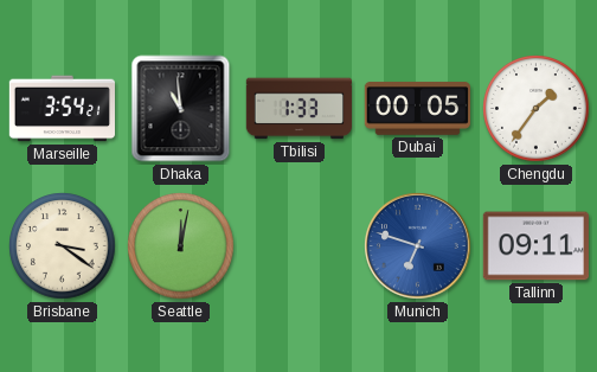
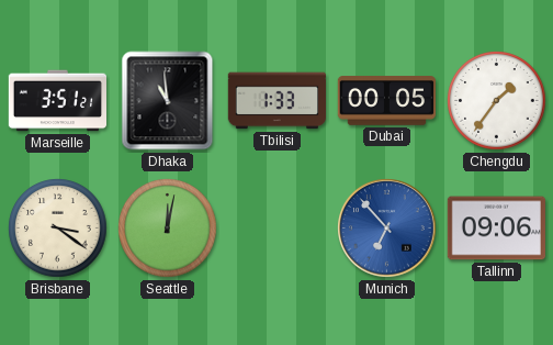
Marseille: 3:54 -> 3:51
Munich: 6:48 -> 6:53
Tallinn: 09:11 -> 09:06
